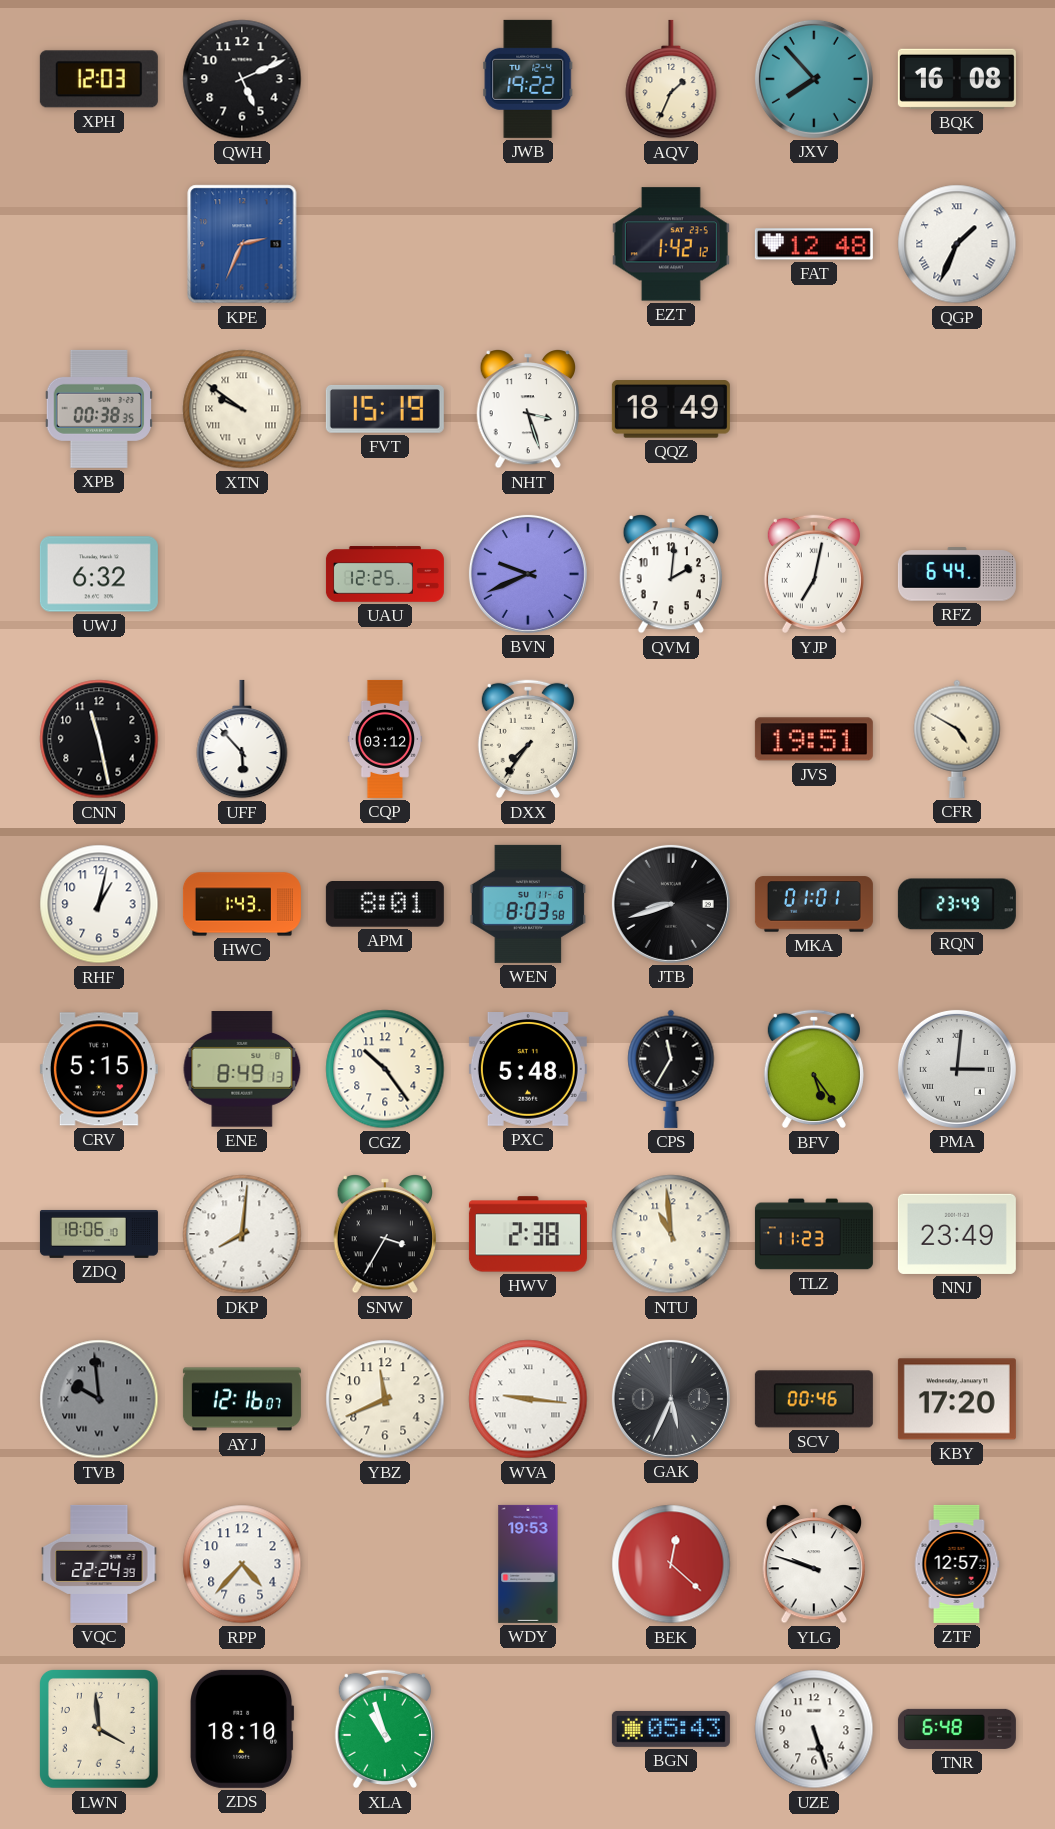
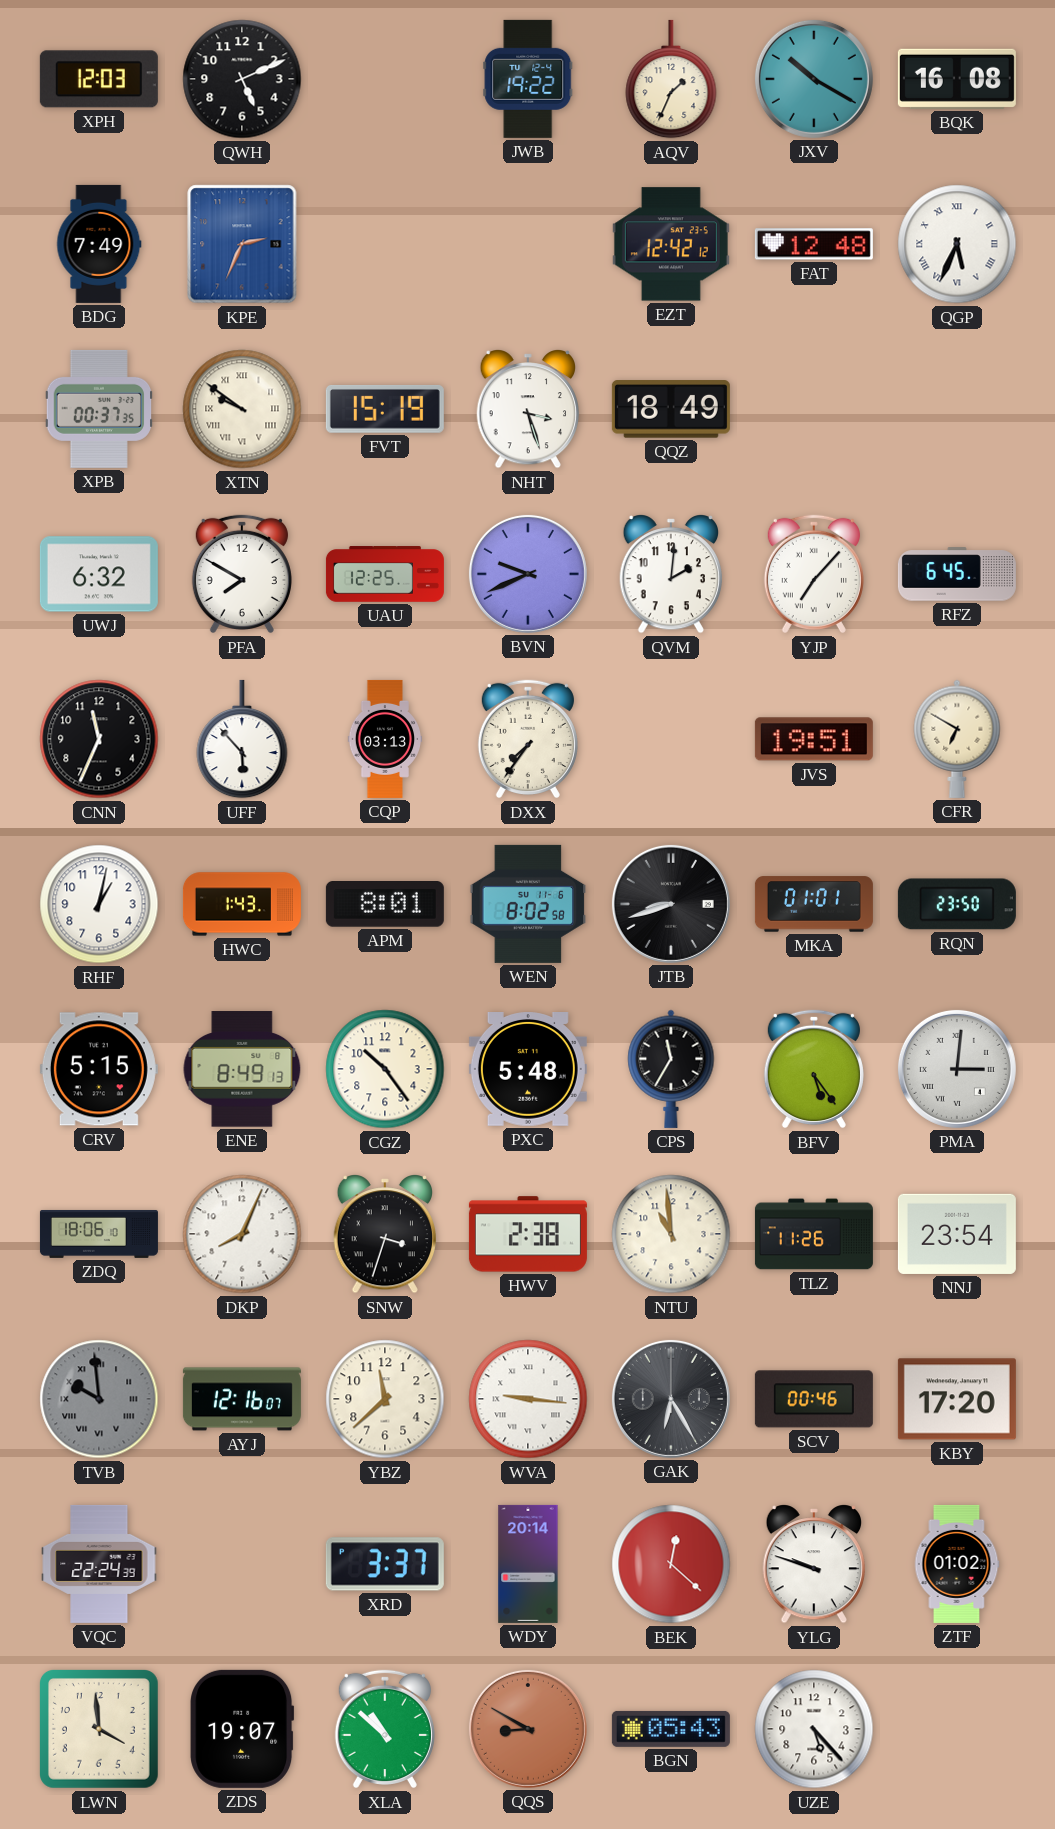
JXV: 7:53 -> 10:20
BDG: none -> 7:49
EZT: 1:42 -> 12:42
QGP: 1:34 -> 5:34
XPB: 00:38 -> 00:37
PFA: none -> 7:50
YJP: 7:02 -> 7:07
RFZ: 6:44 -> 6:45
CNN: 11:28 -> 11:34
CQP: 03:12 -> 03:13
CFR: 4:50 -> 6:50
WEN: 8:03 -> 8:02
RQN: 23:49 -> 23:50
DKP: 8:01 -> 8:04
SNW: 3:35 -> 3:33
TLZ: 11:23 -> 11:26
NNJ: 23:49 -> 23:54
YBZ: 11:41 -> 11:38
GAK: 5:34 -> 6:25
RPP: 4:37 -> none
XRD: none -> 3:37
WDY: 19:53 -> 20:14
ZTF: 12:57 -> 01:02
ZDS: 18:10 -> 19:07
XLA: 10:57 -> 10:52
QQS: none -> 8:50
UZE: 5:27 -> 5:23
TNR: 6:48 -> none
